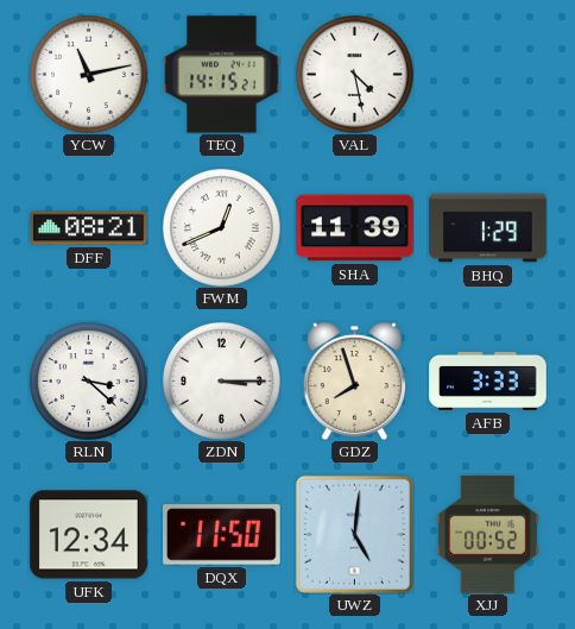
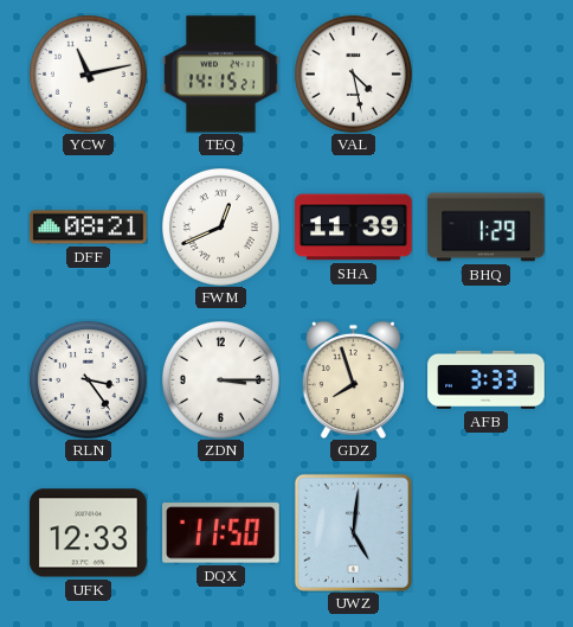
RLN: 3:22 -> 3:24
UFK: 12:34 -> 12:33
XJJ: 00:52 -> none
